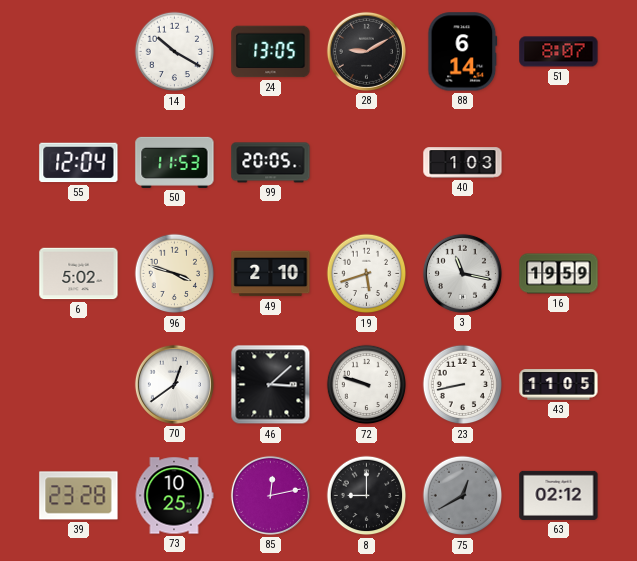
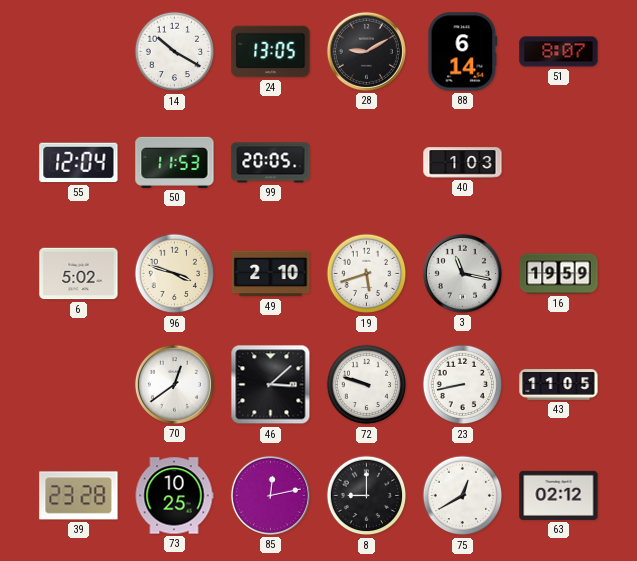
75 dial: grey -> white
